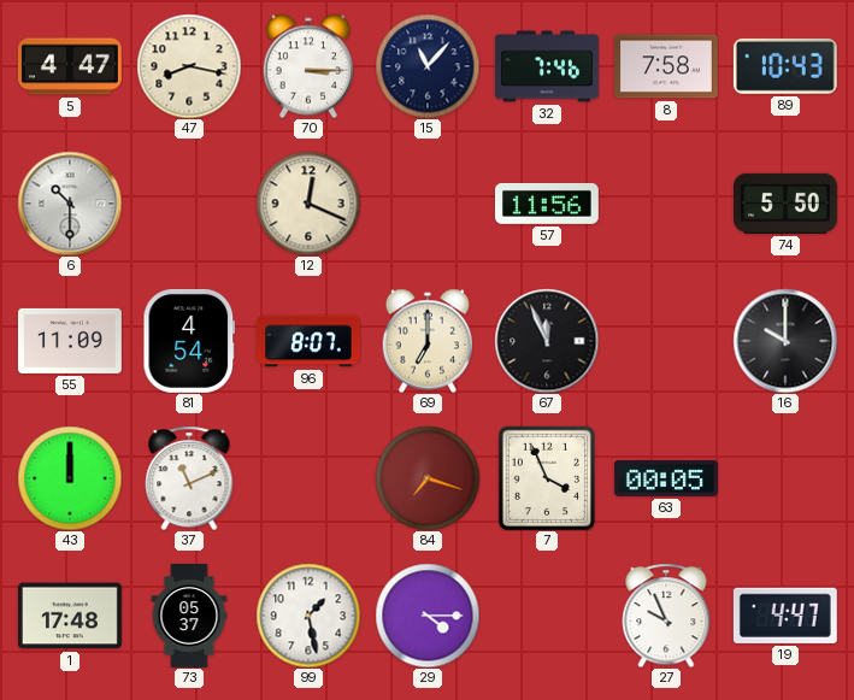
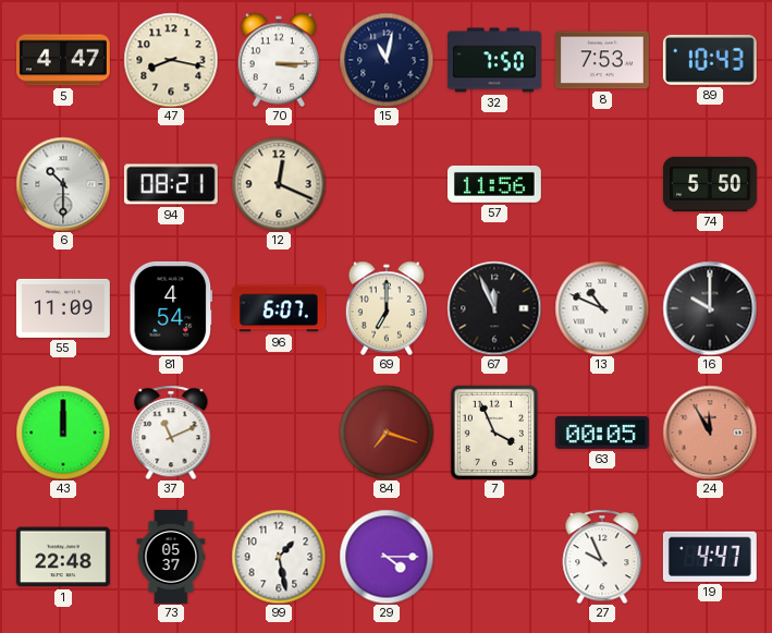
15: 11:07 -> 11:02
32: 7:46 -> 7:50
8: 7:58 -> 7:53
94: none -> 08:21
96: 8:07 -> 6:07
13: none -> 10:49
24: none -> 11:55
1: 17:48 -> 22:48
